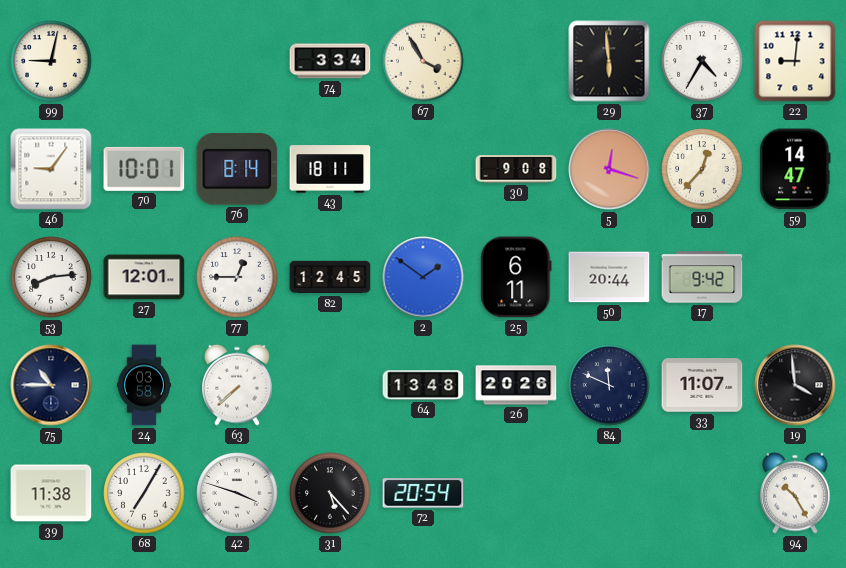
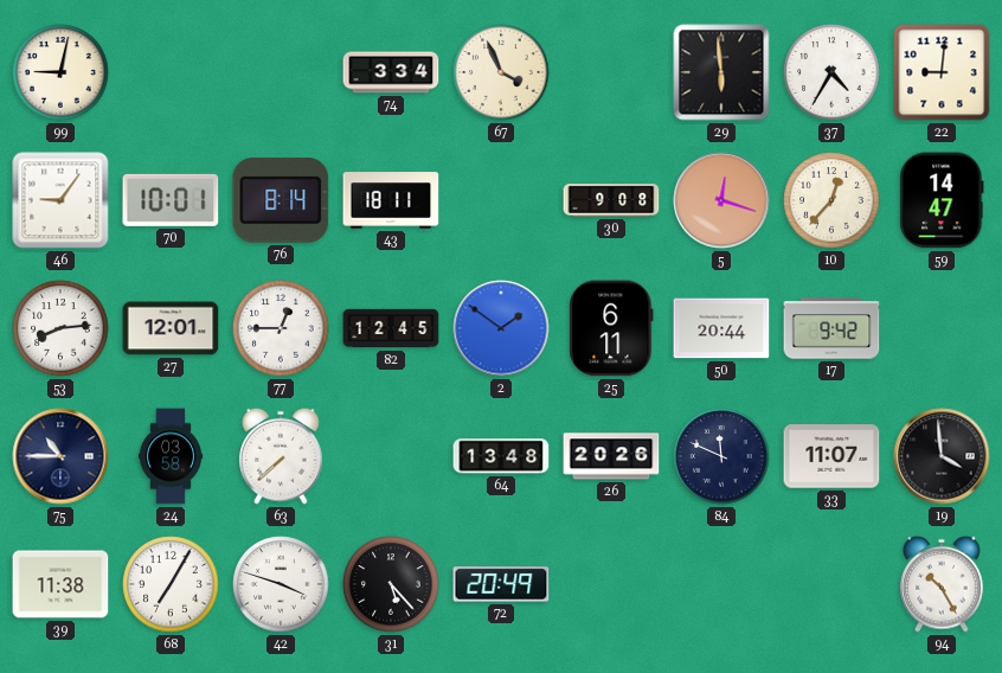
67: 3:55 -> 3:56
72: 20:54 -> 20:49
